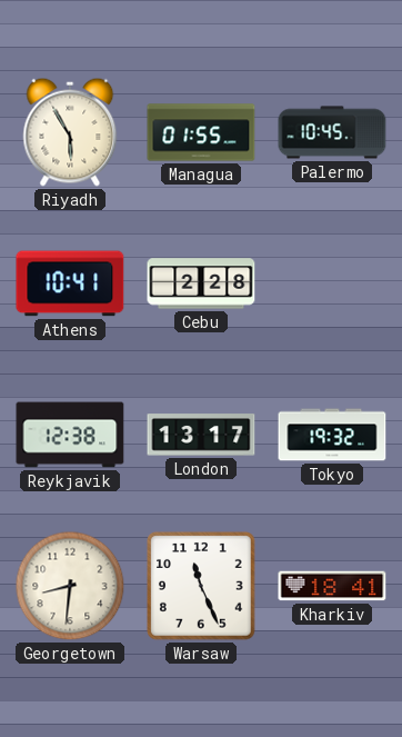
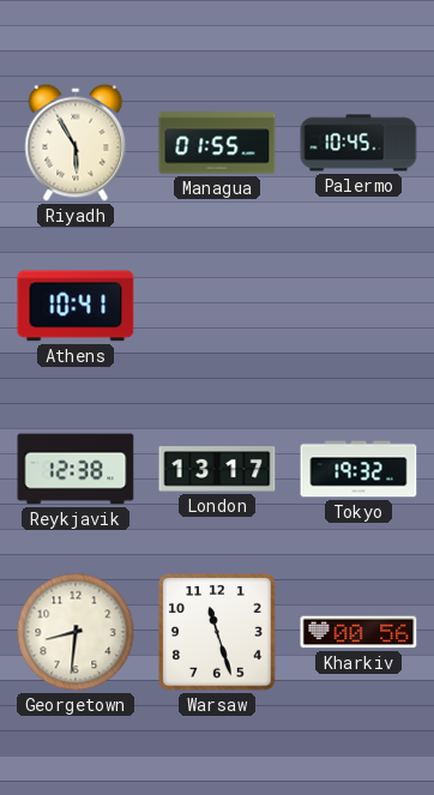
Cebu: 2:28 -> none
Warsaw: 11:26 -> 11:27
Kharkiv: 18:41 -> 00:56
